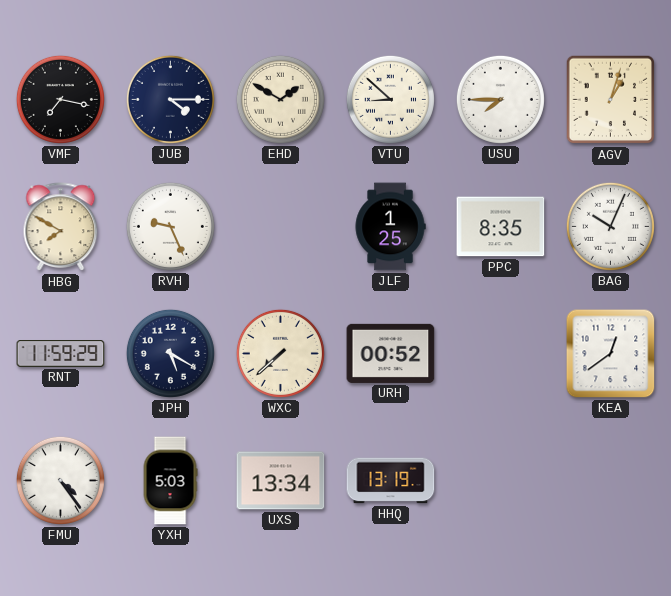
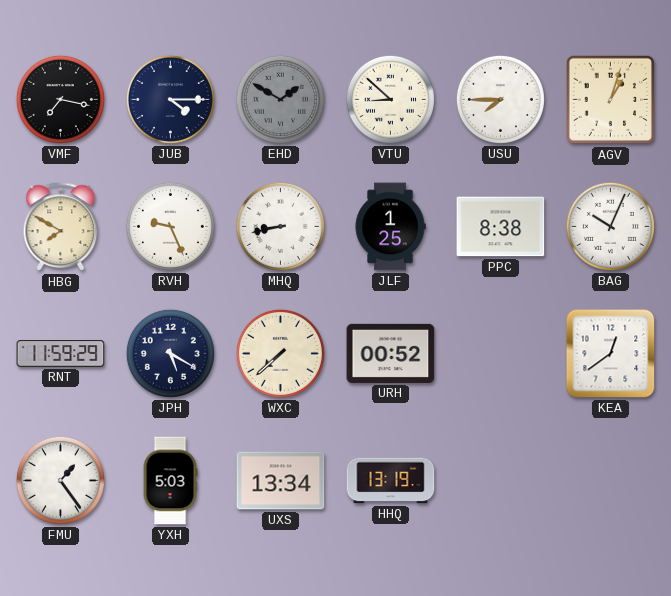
EHD dial: cream -> grey
MHQ: none -> 8:43
PPC: 8:35 -> 8:38
FMU: 4:24 -> 1:24
